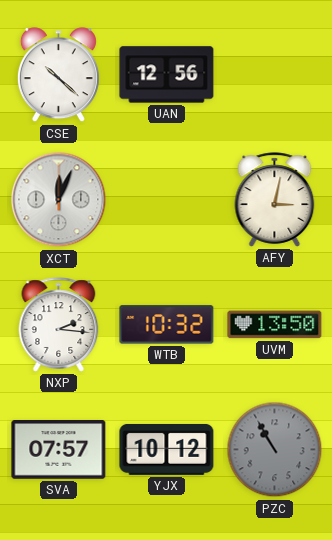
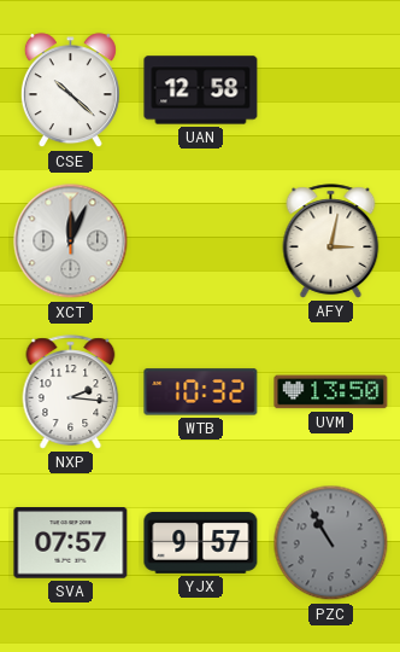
UAN: 12:56 -> 12:58
YJX: 10:12 -> 9:57
